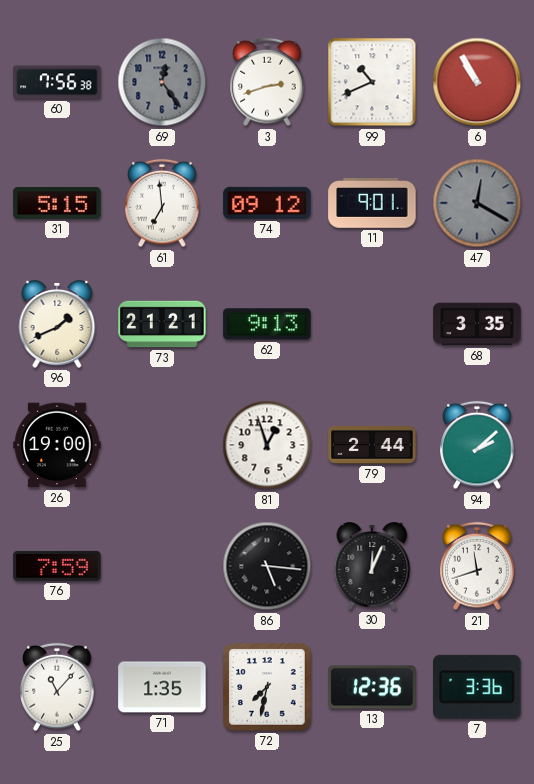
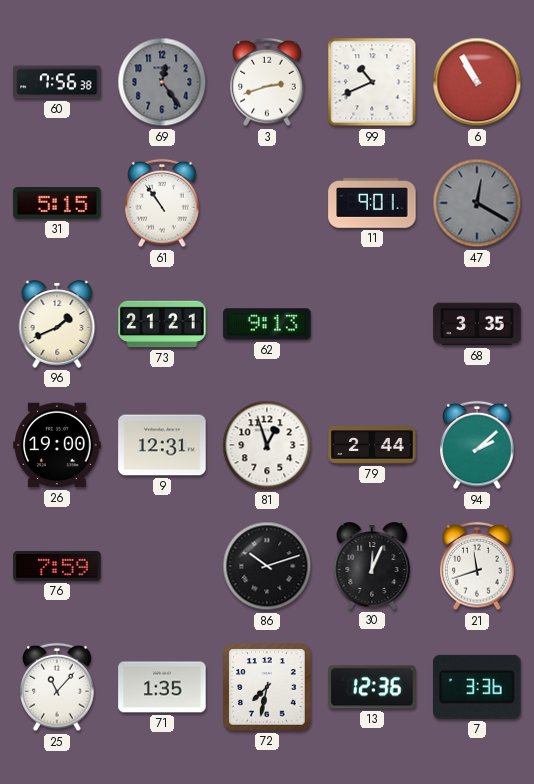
61: 6:59 -> 10:54
74: 09:12 -> none
9: none -> 12:31
86: 5:16 -> 10:12
